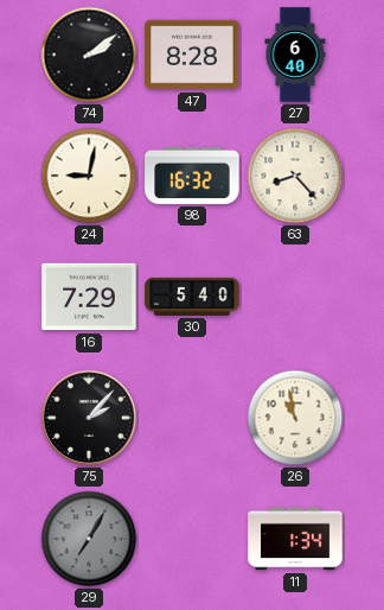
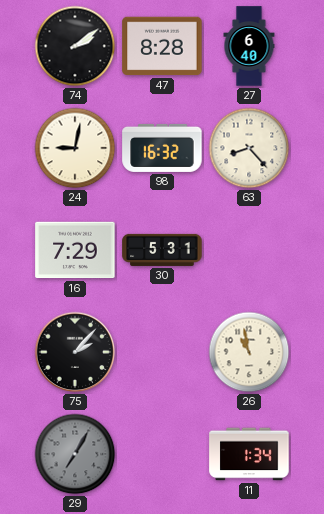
30: 5:40 -> 5:31
